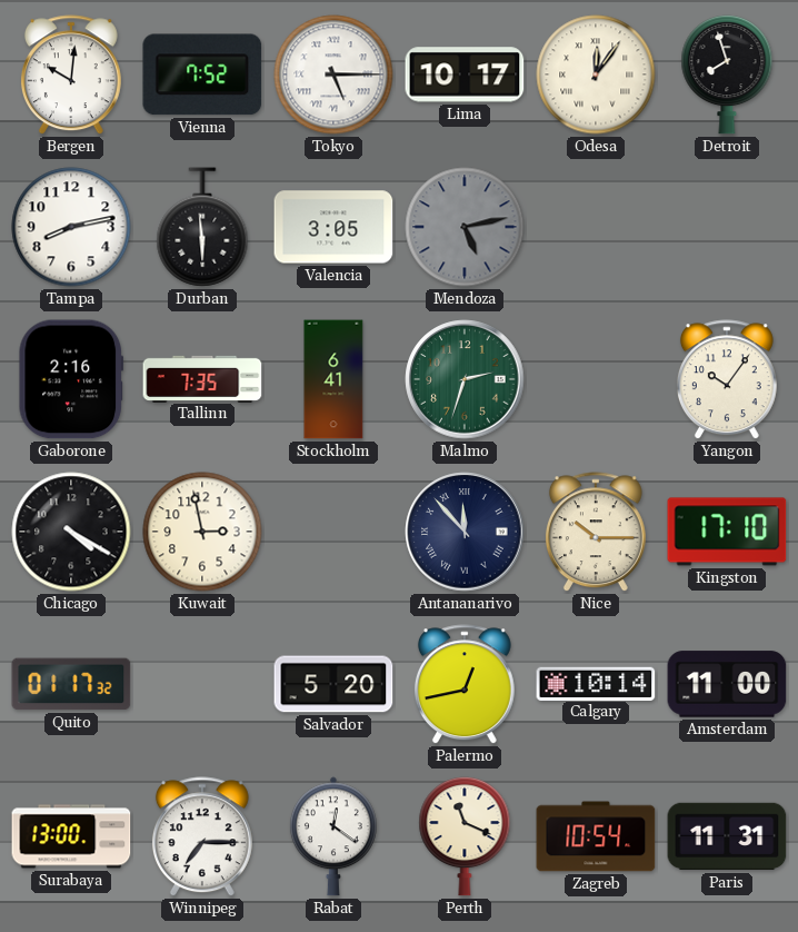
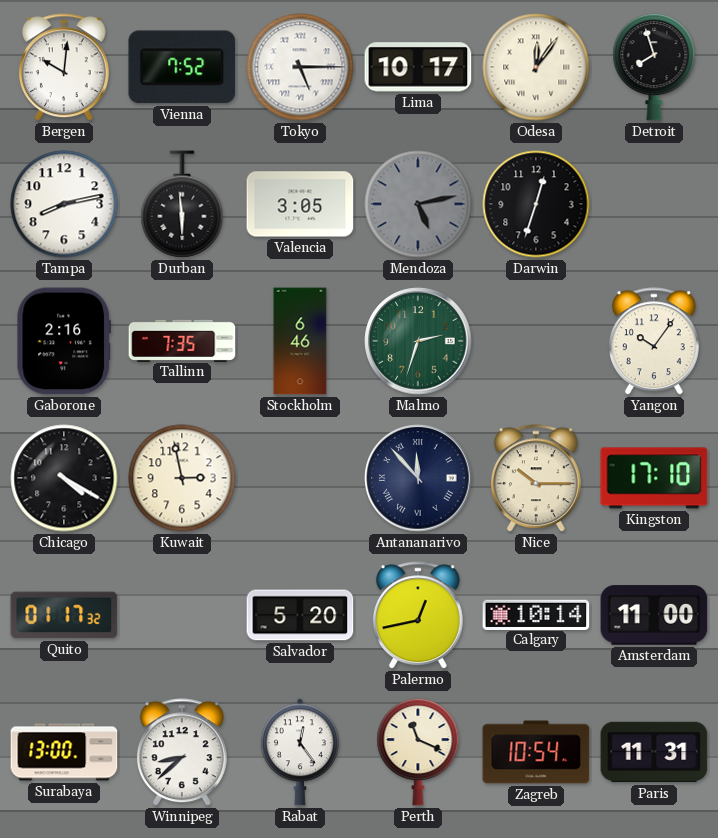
Darwin: none -> 12:33
Stockholm: 6:41 -> 6:46
Winnipeg: 7:15 -> 8:38
Rabat: 12:21 -> 12:24
